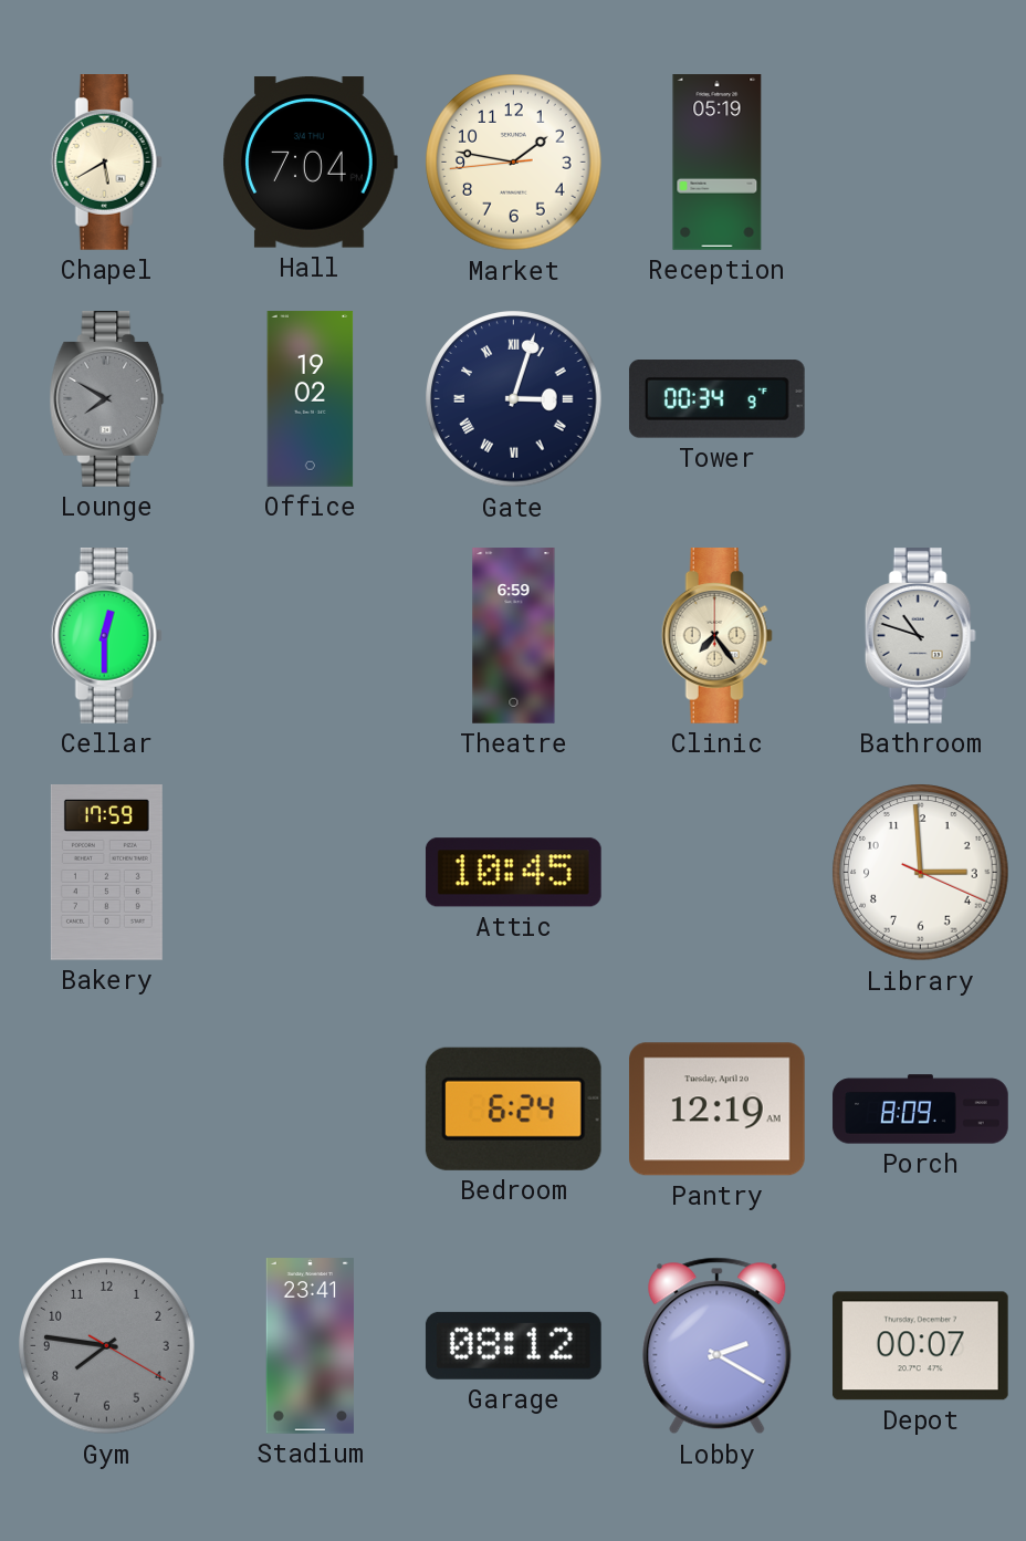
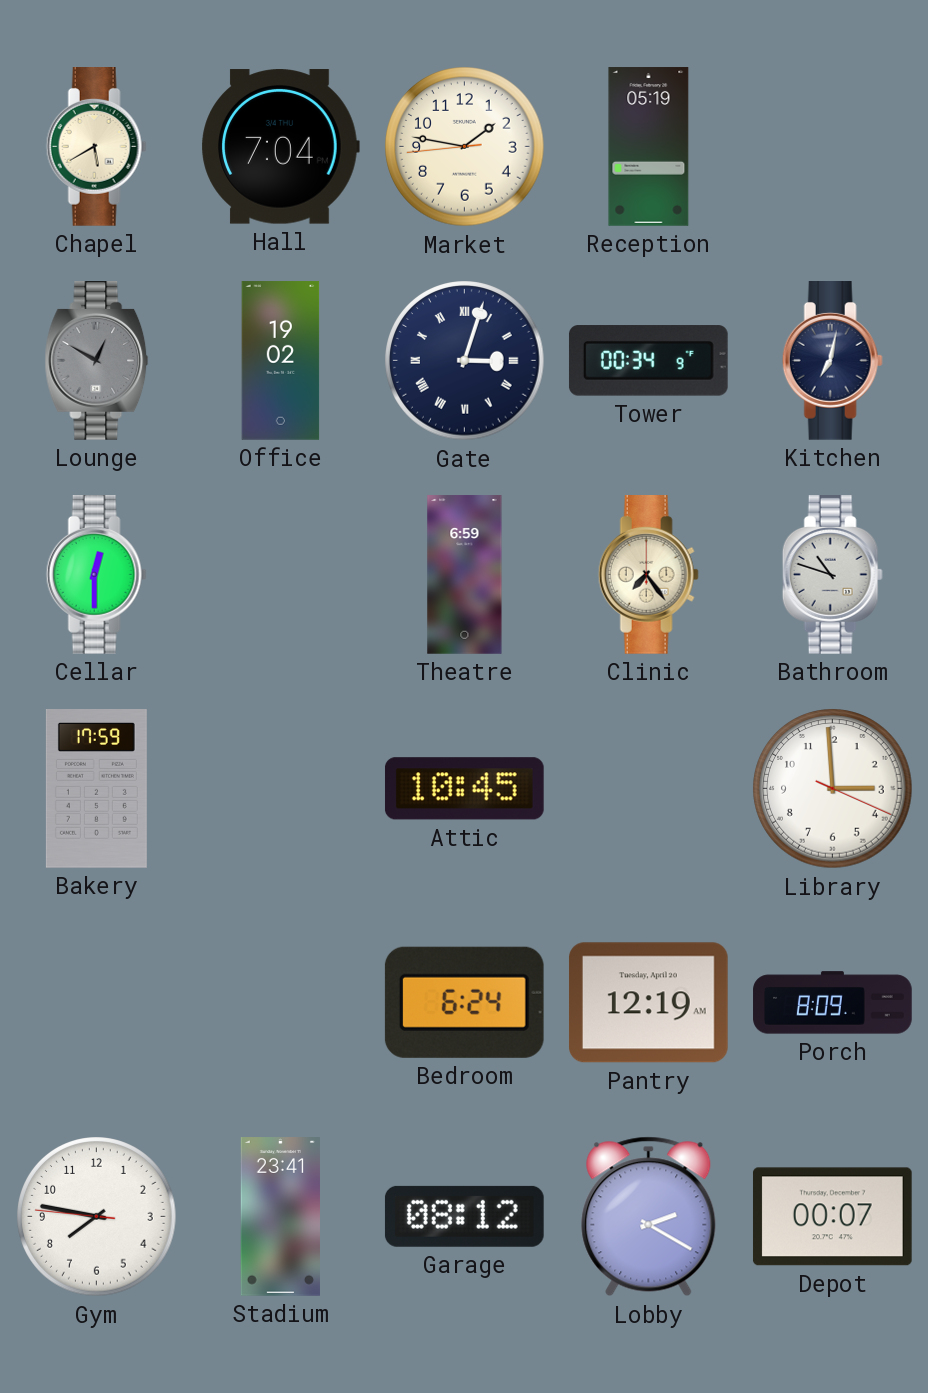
Lounge: 7:50 -> 12:50
Kitchen: none -> 7:02
Gym: 7:46:20 -> 7:46:46
Gym dial: grey -> white
